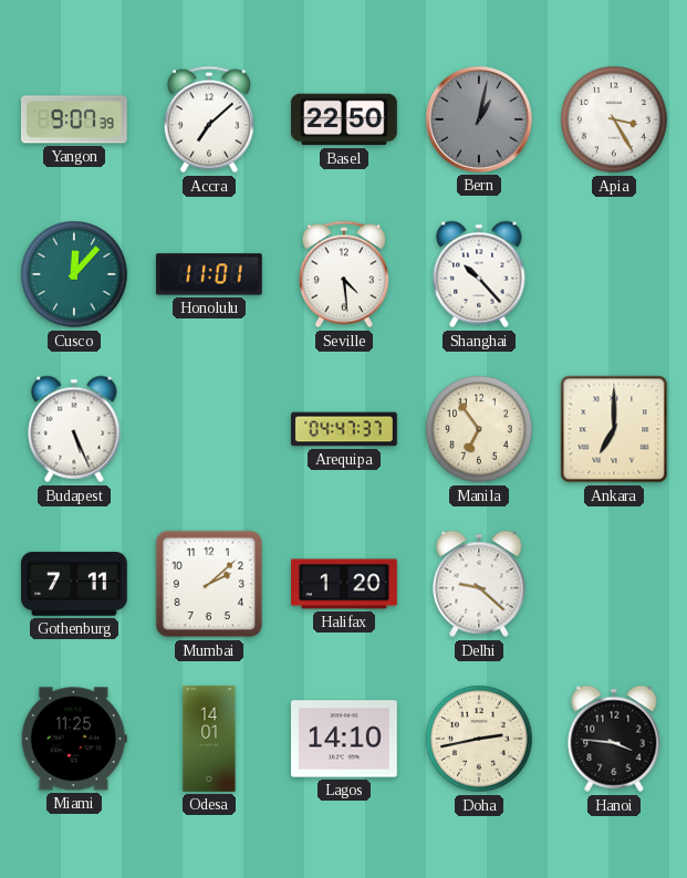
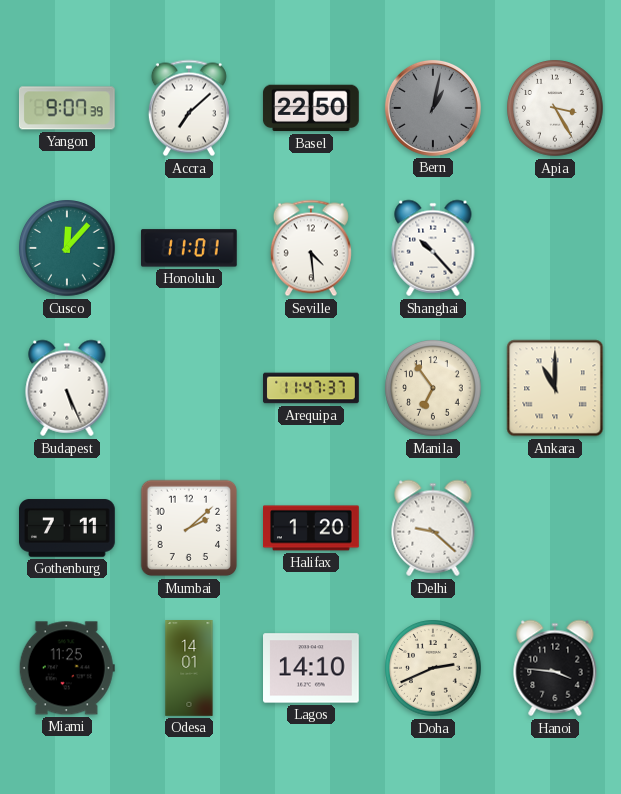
Arequipa: 04:47 -> 11:47
Ankara: 7:00 -> 11:00
Doha: 2:43 -> 2:41
